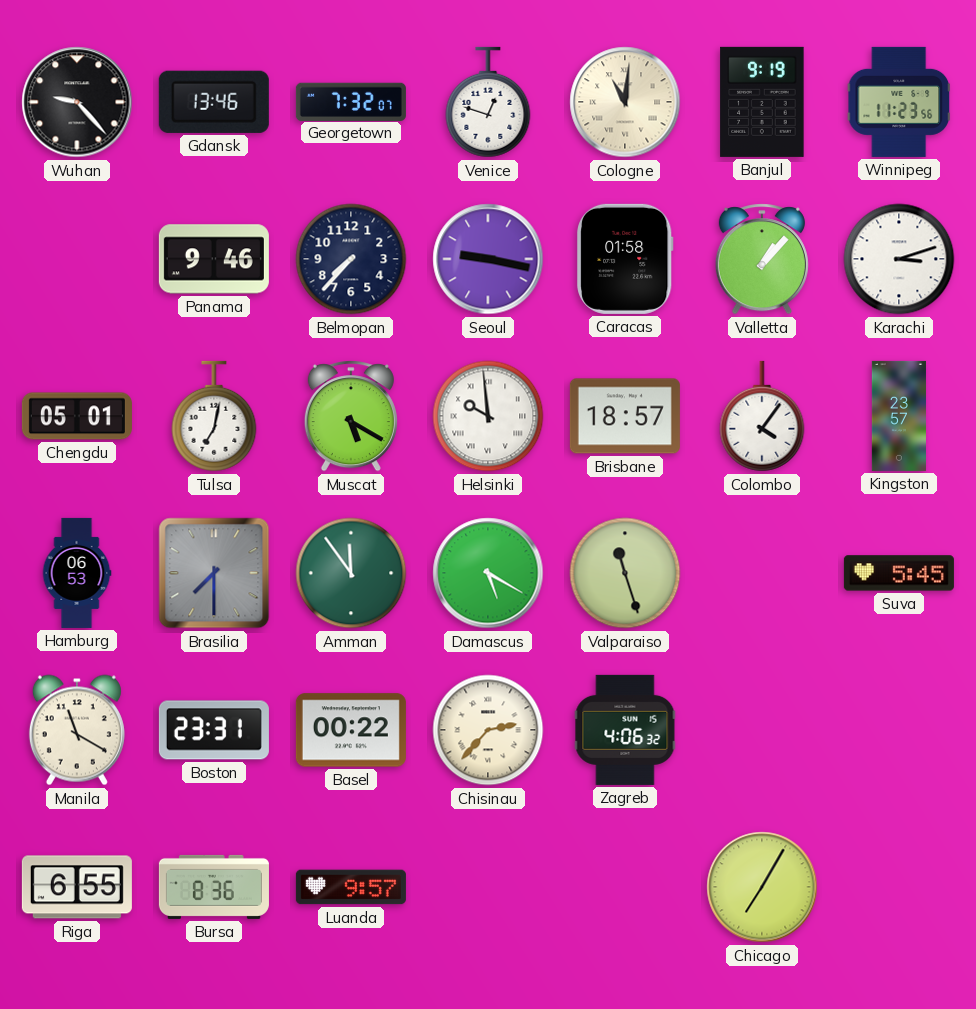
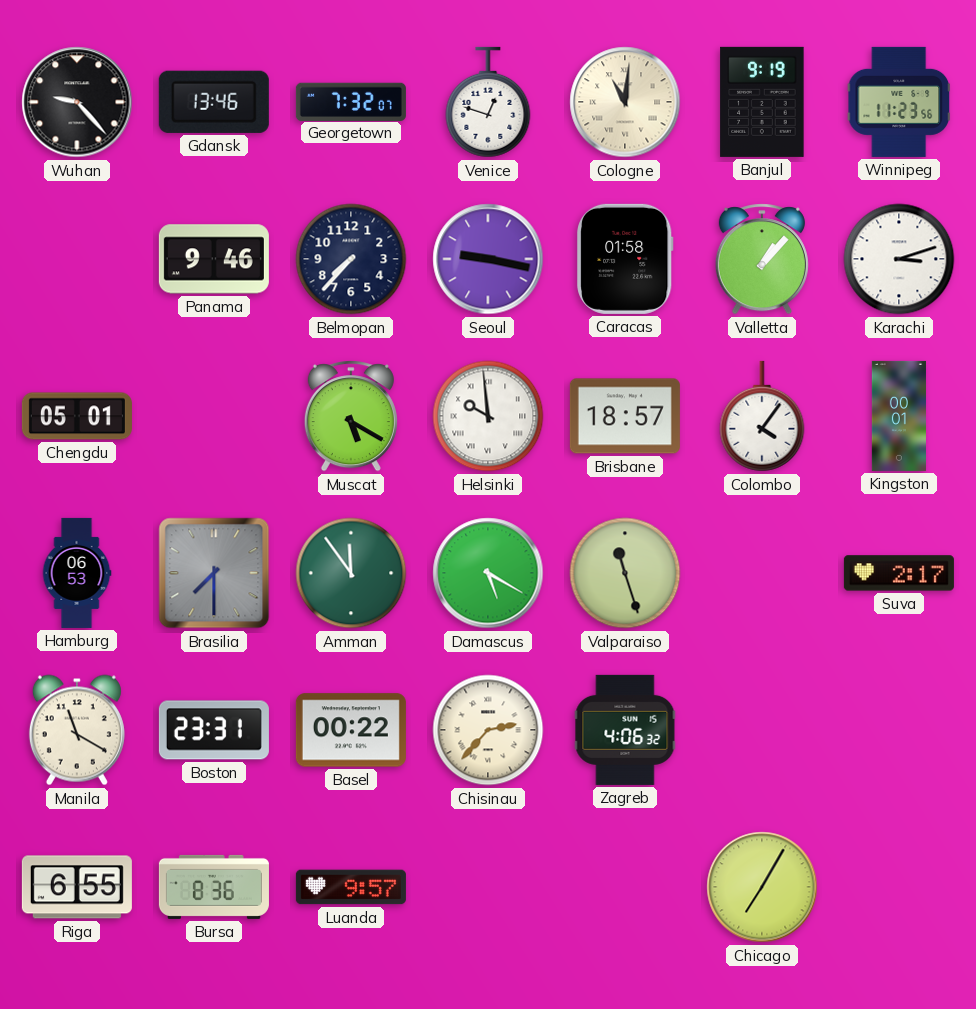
Tulsa: 7:02 -> none
Kingston: 23:57 -> 00:01
Suva: 5:45 -> 2:17
